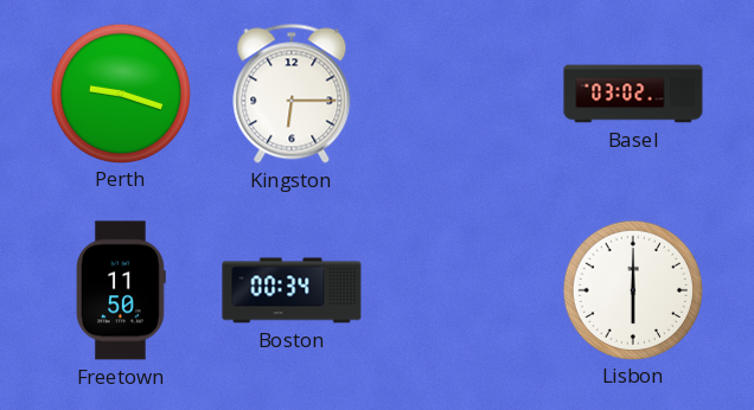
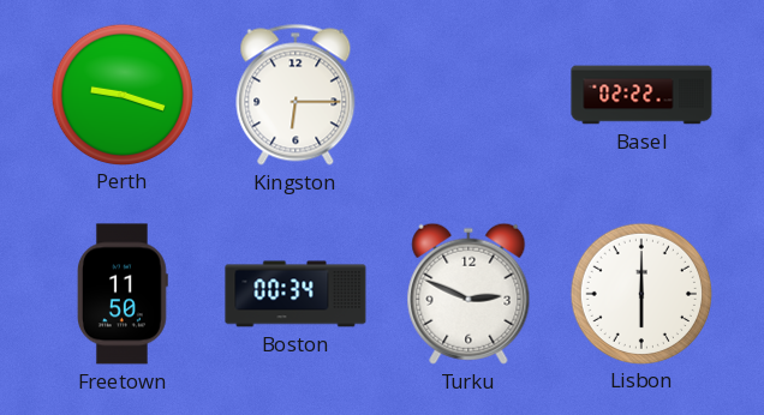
Basel: 03:02 -> 02:22
Turku: none -> 2:49
